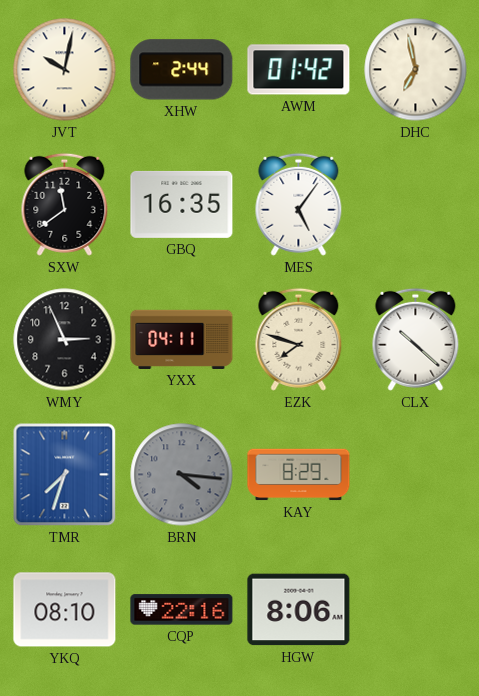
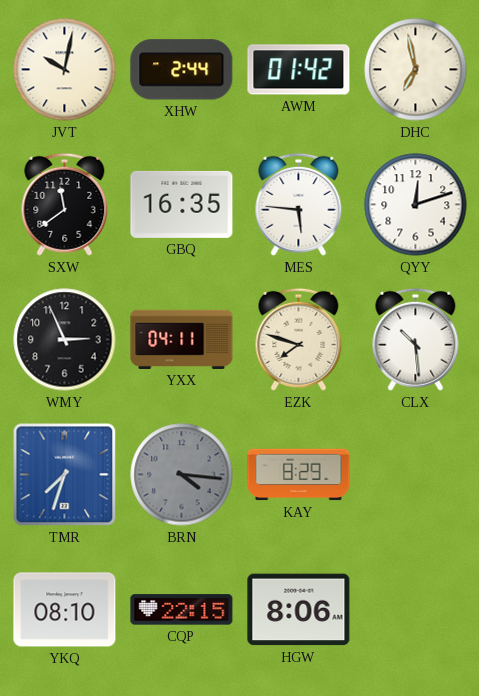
MES: 5:06 -> 5:46
QYY: none -> 12:12
CLX: 10:22 -> 10:29
CQP: 22:16 -> 22:15
